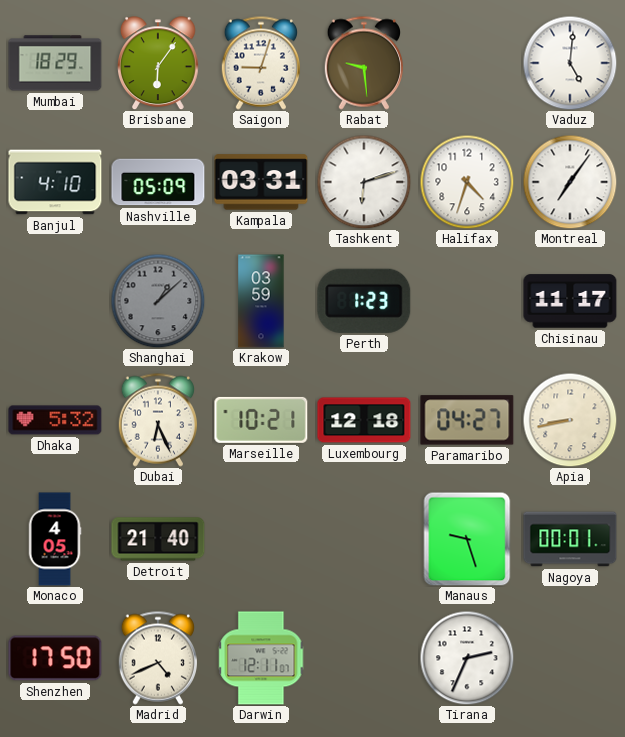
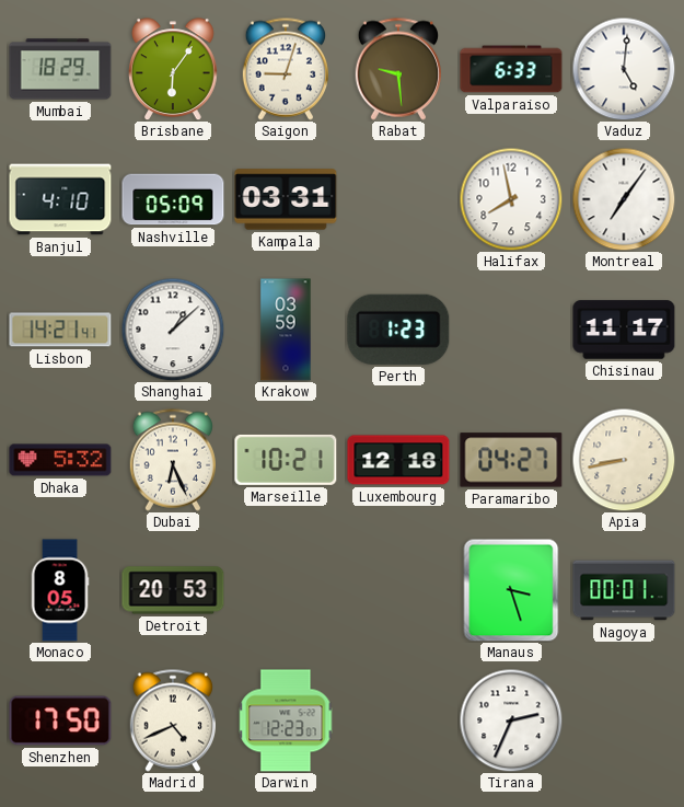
Valparaiso: none -> 6:33
Tashkent: 6:12 -> none
Halifax: 4:33 -> 7:58
Lisbon: none -> 14:21
Shanghai dial: grey -> white
Monaco: 4:05 -> 8:05
Detroit: 21:40 -> 20:53
Manaus: 9:27 -> 3:27
Darwin: 12:11 -> 12:23
